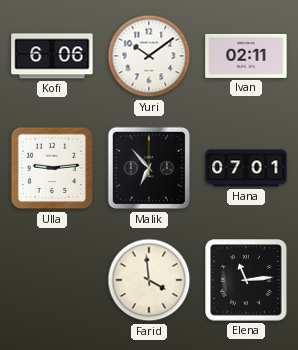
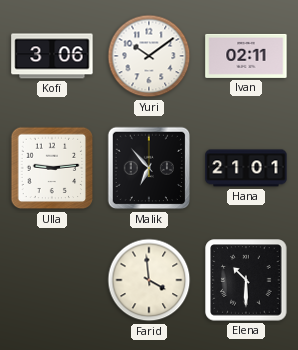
Kofi: 6:06 -> 3:06
Hana: 07:01 -> 21:01
Elena: 11:14 -> 10:30
